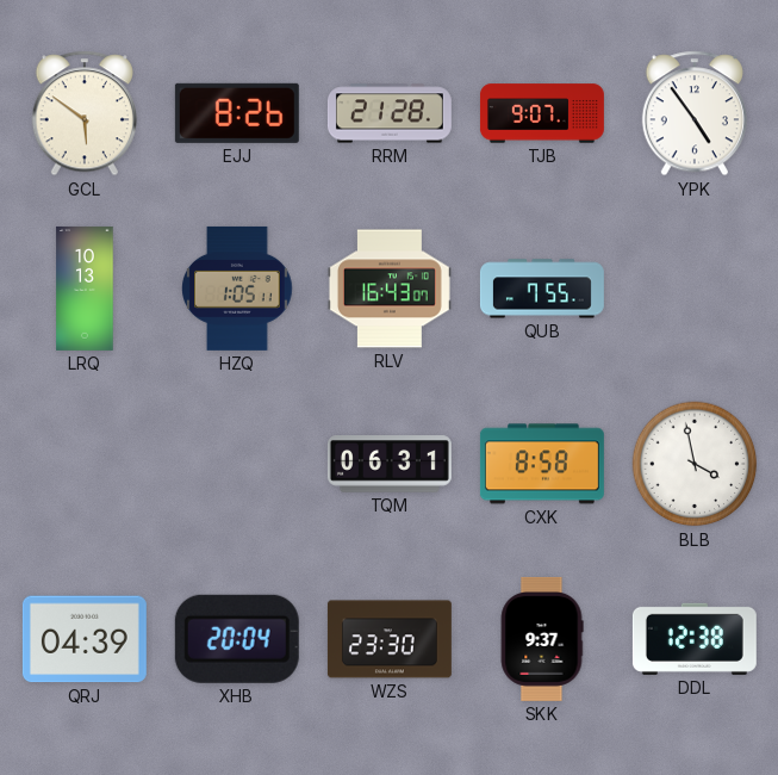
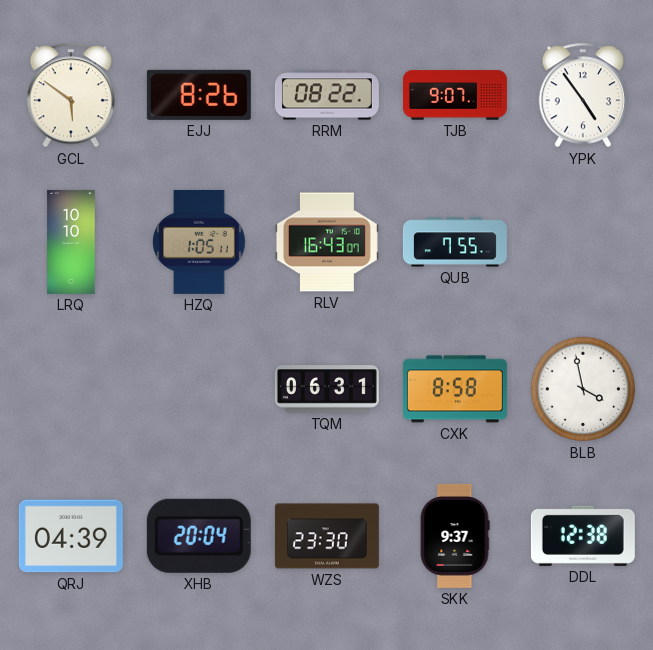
RRM: 21:28 -> 08:22
LRQ: 10:13 -> 10:10
